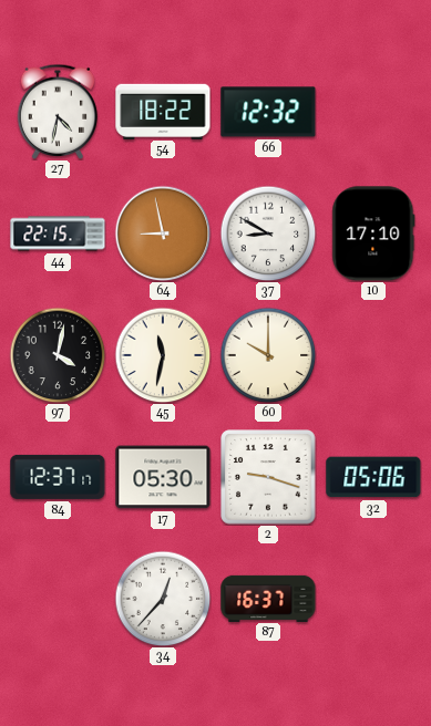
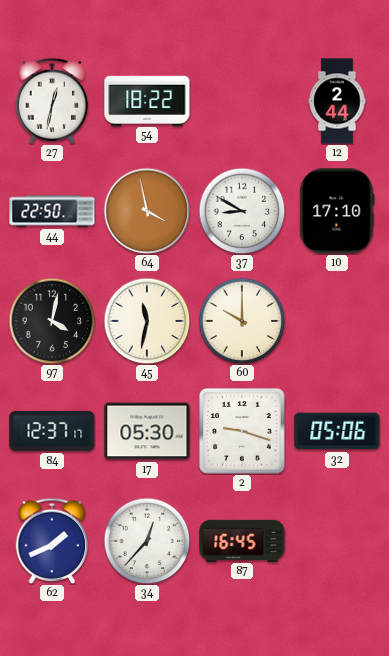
27: 4:32 -> 12:32
66: 12:32 -> none
12: none -> 2:44
44: 22:15 -> 22:50
64: 8:58 -> 3:58
62: none -> 1:41
87: 16:37 -> 16:45
